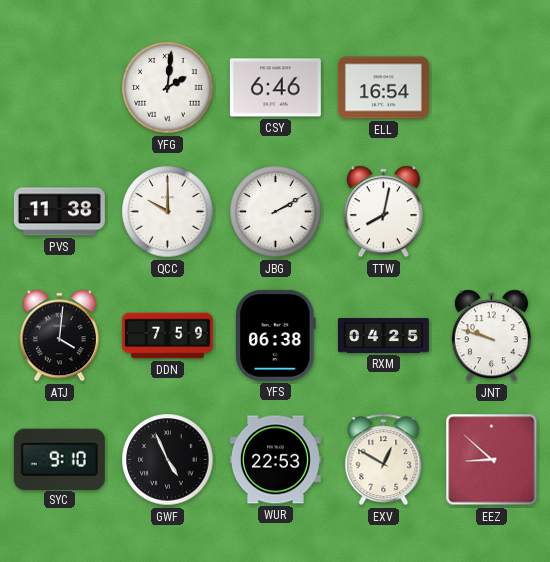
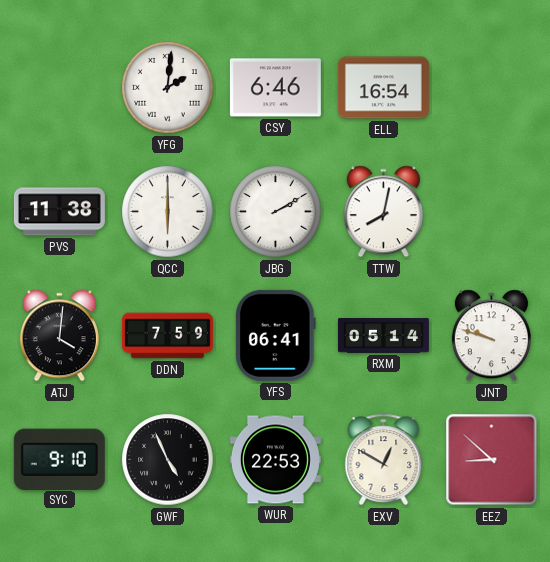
QCC: 10:00 -> 6:00
YFS: 06:38 -> 06:41
RXM: 04:25 -> 05:14
